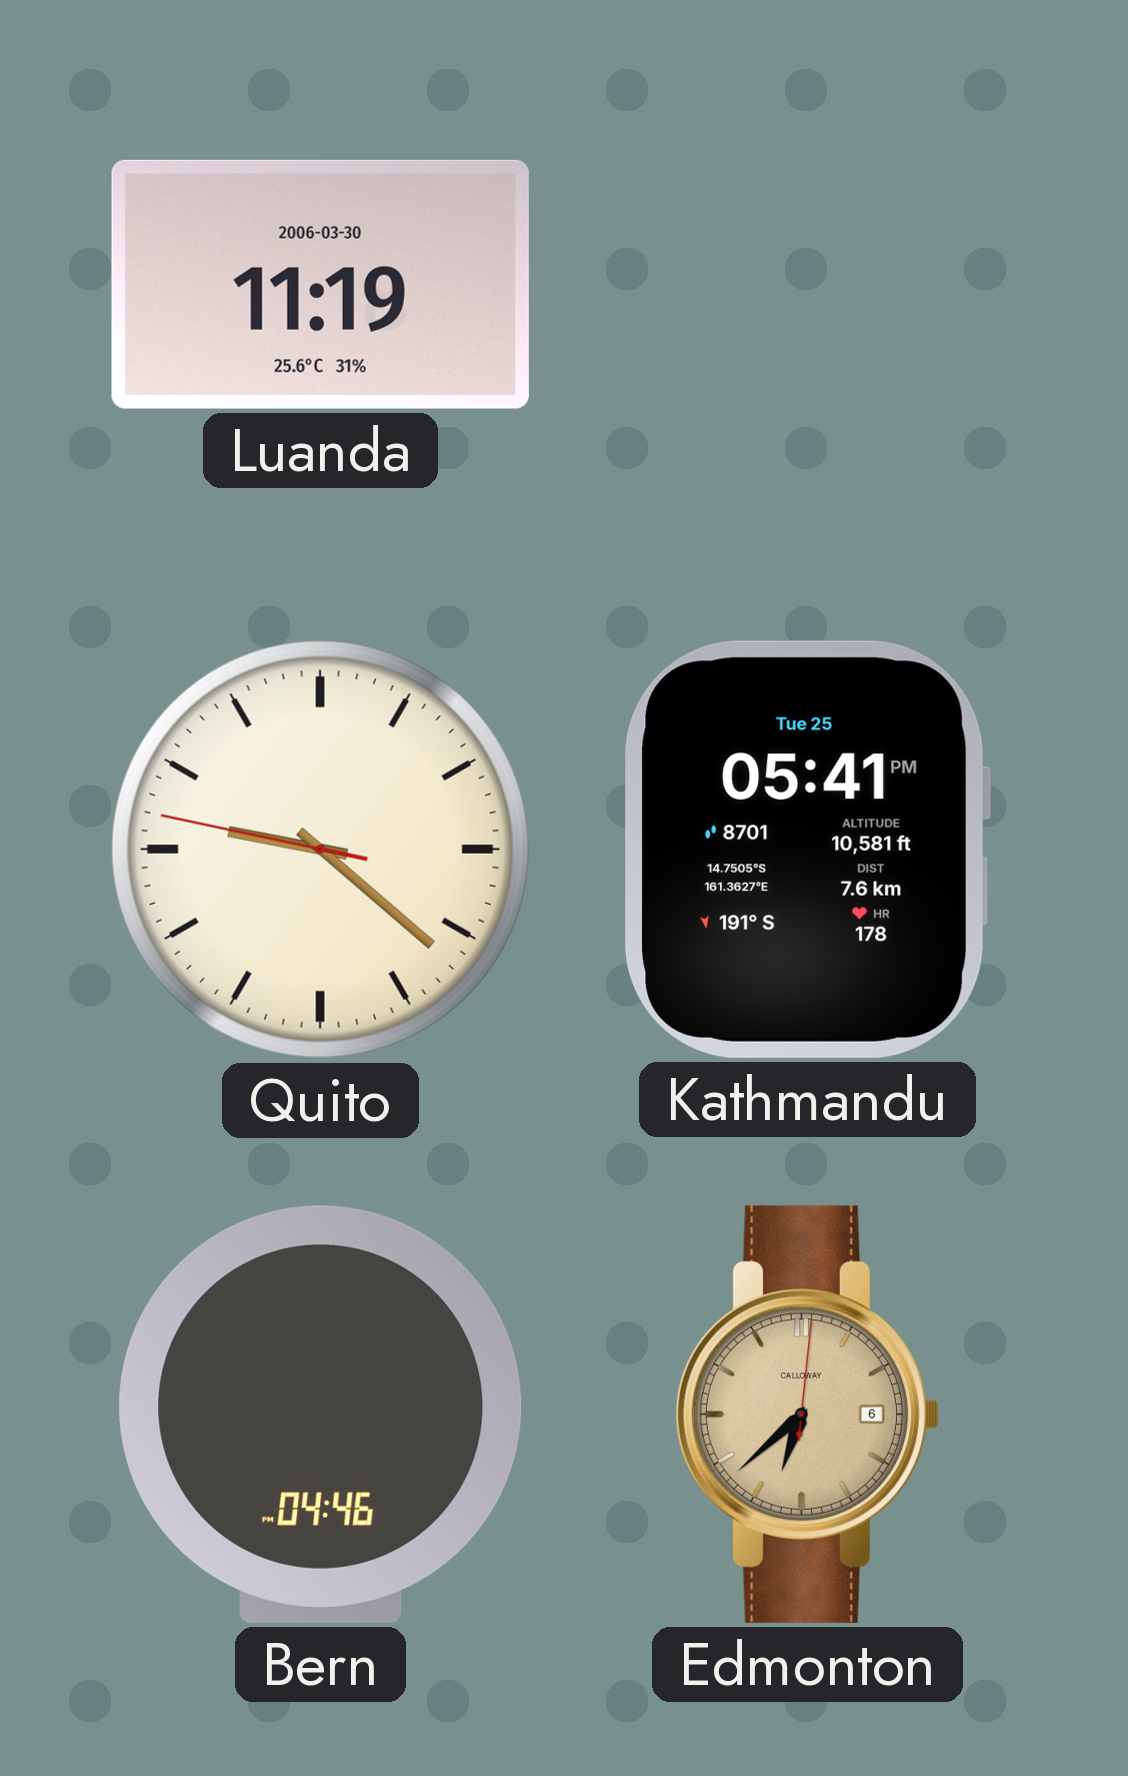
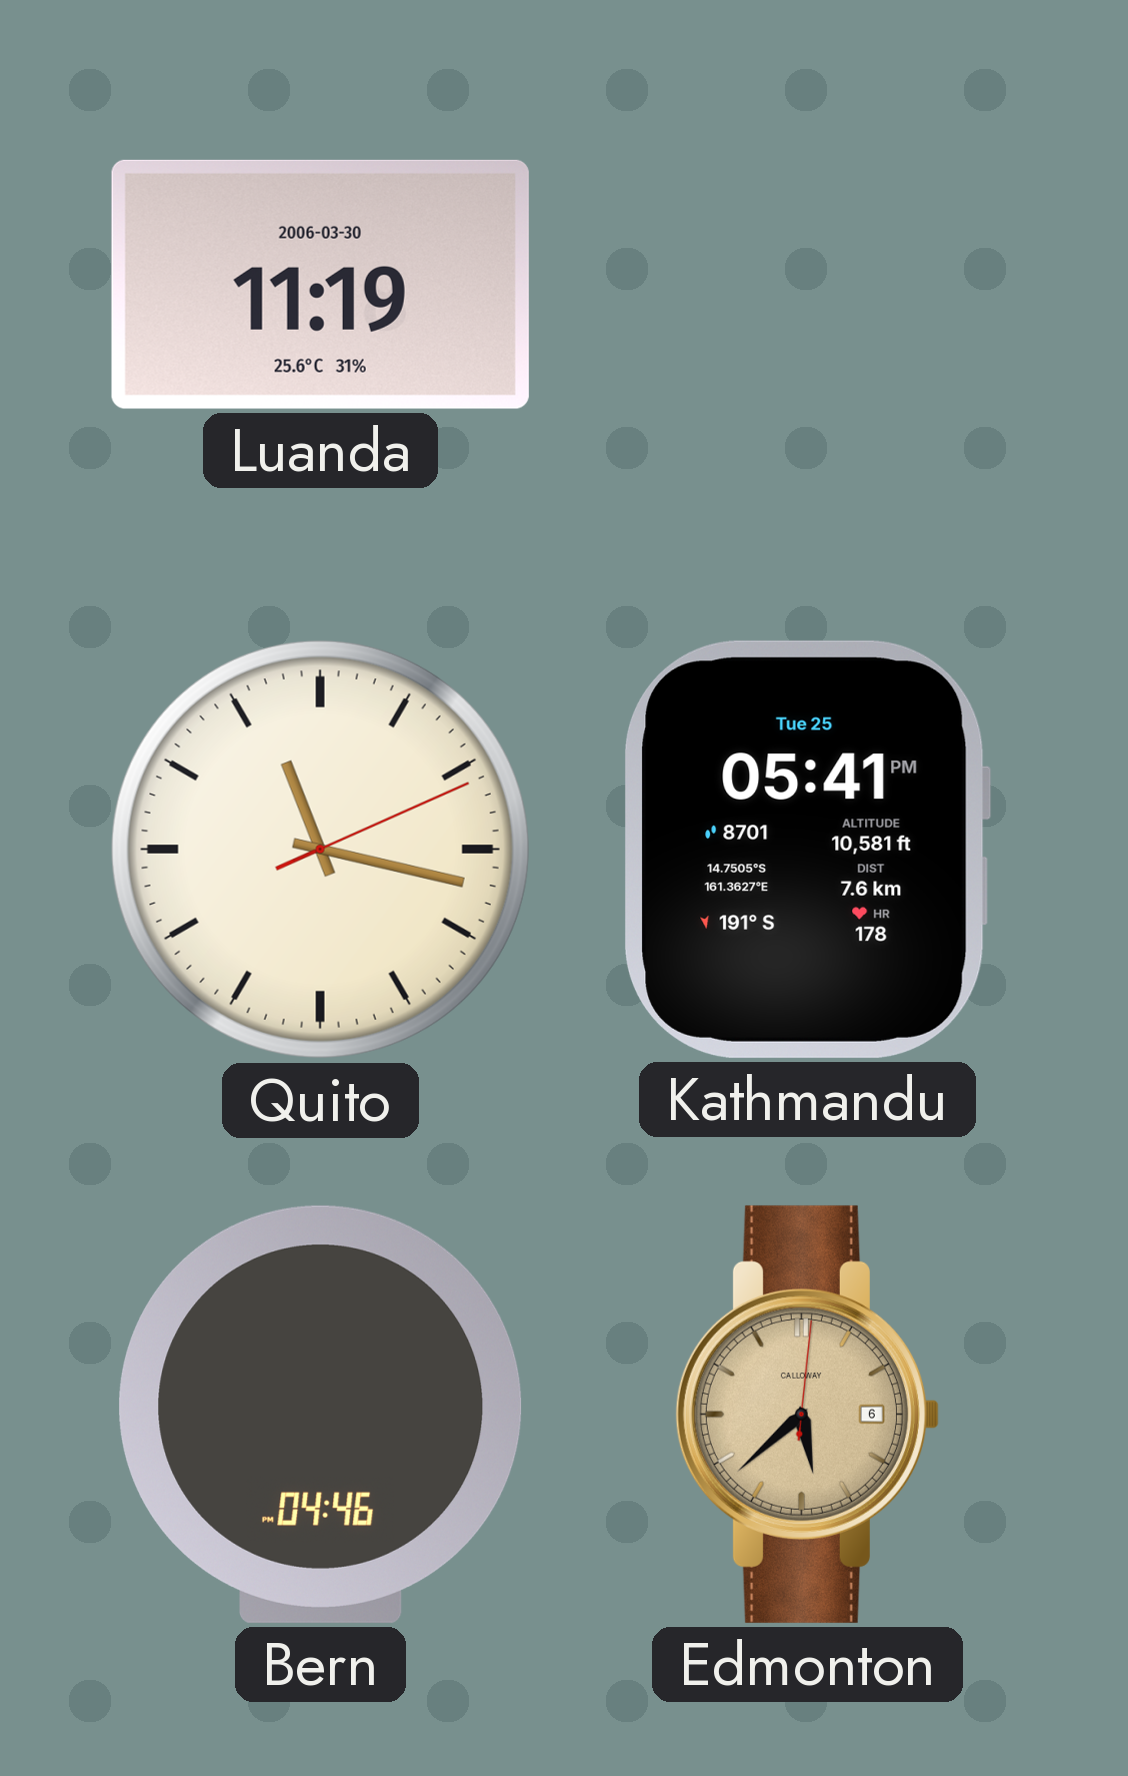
Quito: 9:21 -> 11:17
Edmonton: 6:38 -> 5:38
